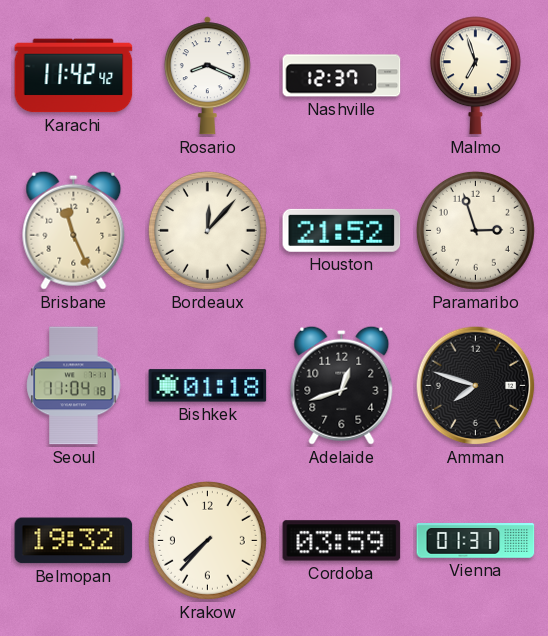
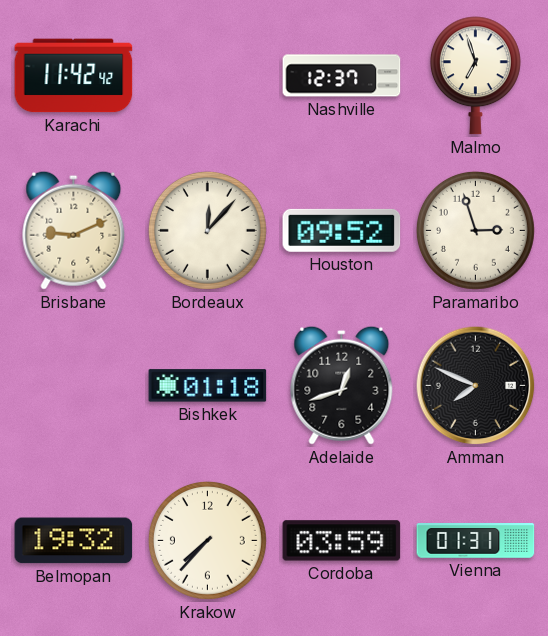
Rosario: 8:19 -> none
Brisbane: 11:26 -> 9:11
Houston: 21:52 -> 09:52
Seoul: 11:04 -> none
Amman: 7:48 -> 7:49
